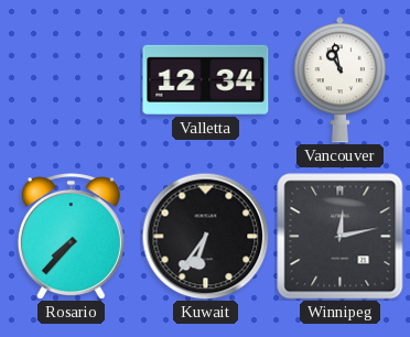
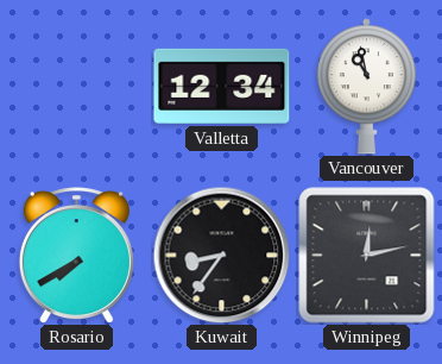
Rosario: 7:37 -> 7:40
Kuwait: 6:36 -> 8:36
